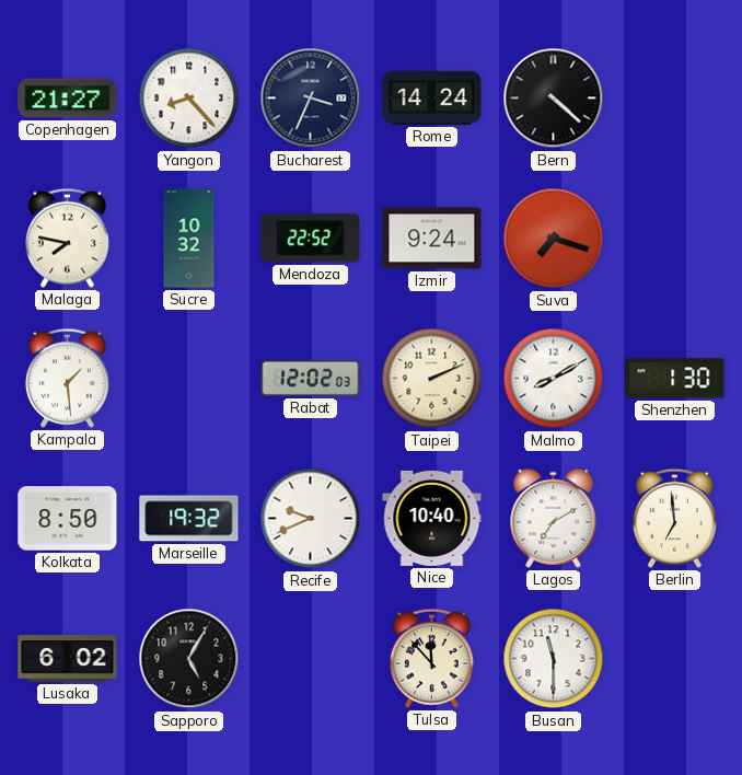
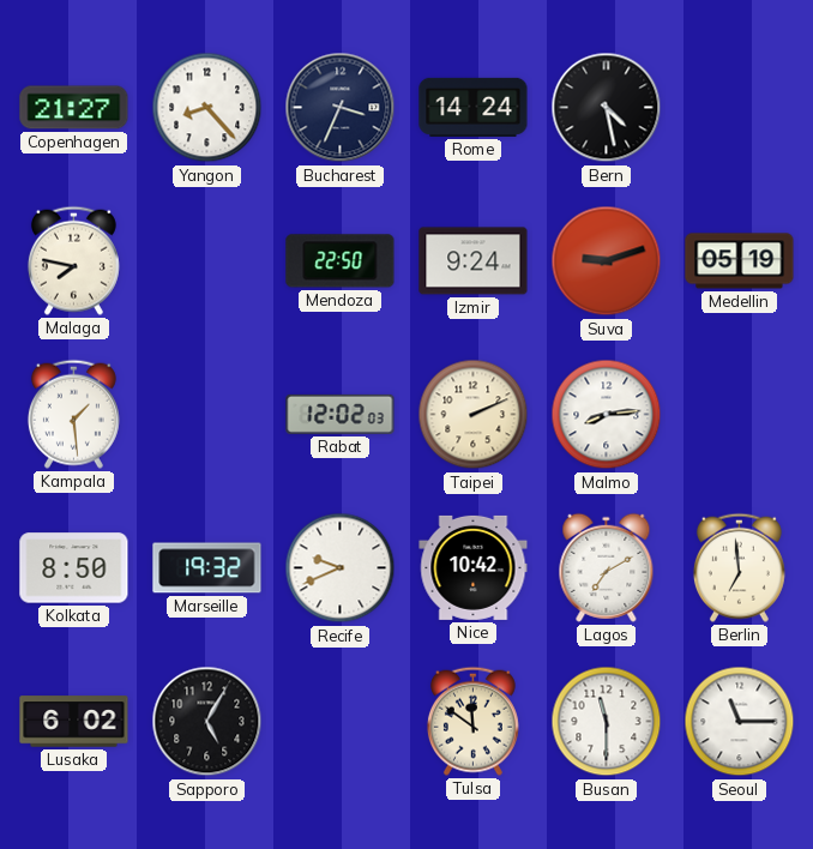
Bern: 4:22 -> 4:28
Sucre: 10:32 -> none
Mendoza: 22:52 -> 22:50
Suva: 7:18 -> 9:12
Medellin: none -> 05:19
Malmo: 8:10 -> 8:14
Shenzhen: 1:30 -> none
Nice: 10:40 -> 10:42
Tulsa: 11:53 -> 11:51
Seoul: none -> 11:15
